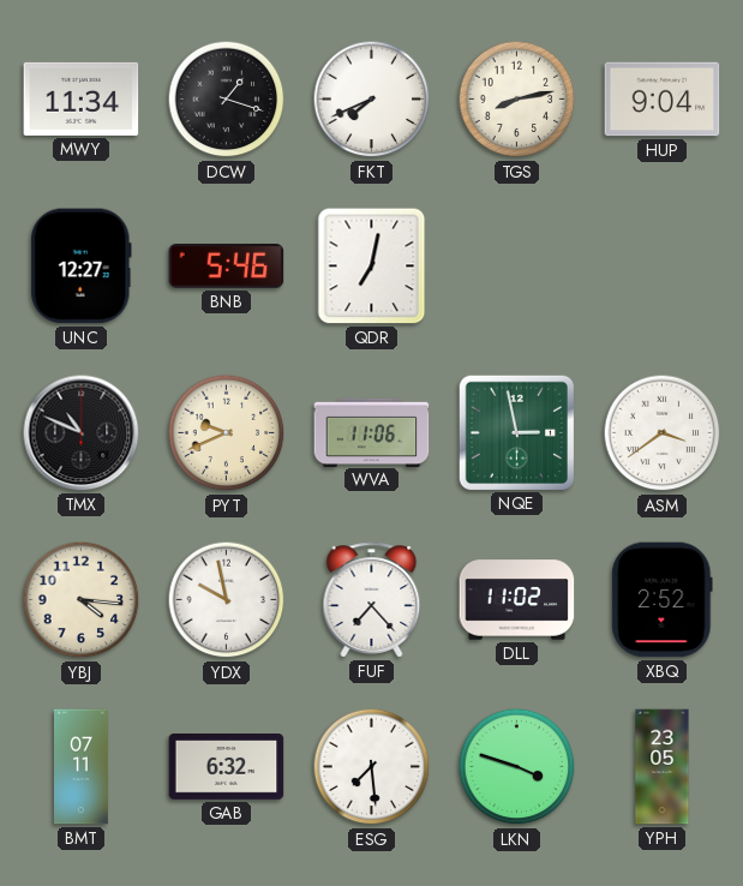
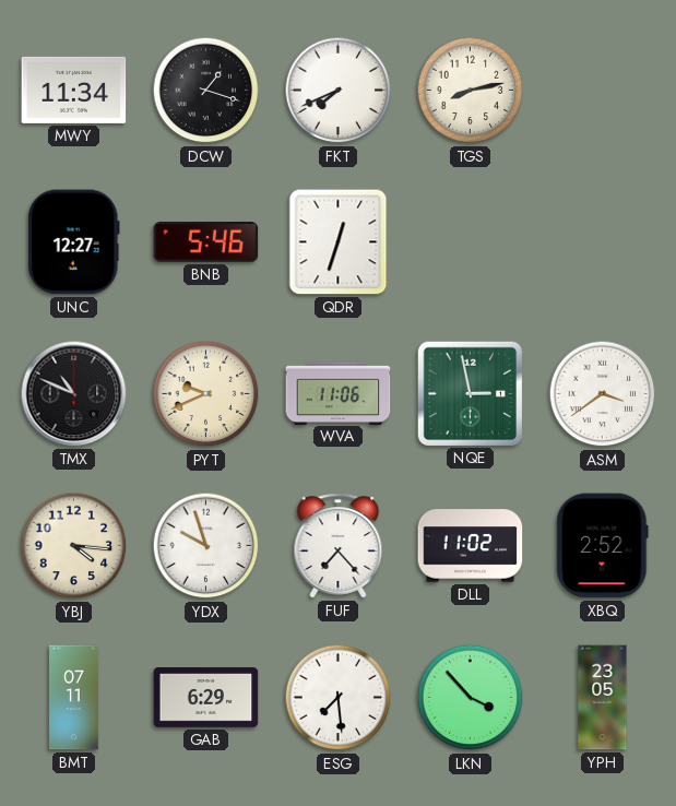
HUP: 9:04 -> none
QDR: 7:02 -> 12:33
YDX: 9:58 -> 9:57
GAB: 6:32 -> 6:29
LKN: 3:48 -> 3:53
